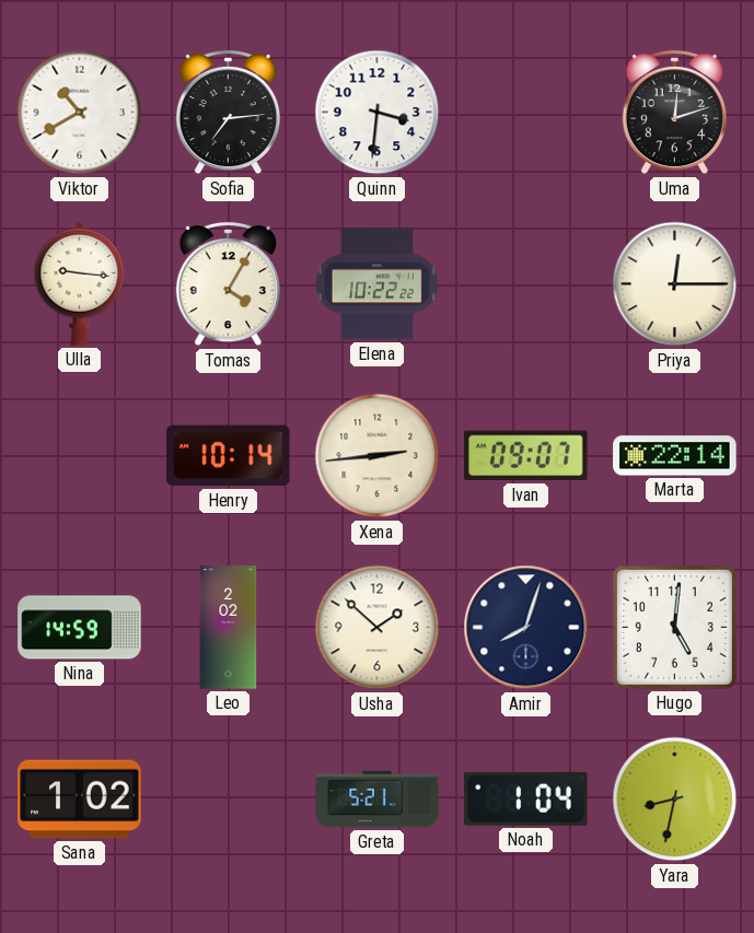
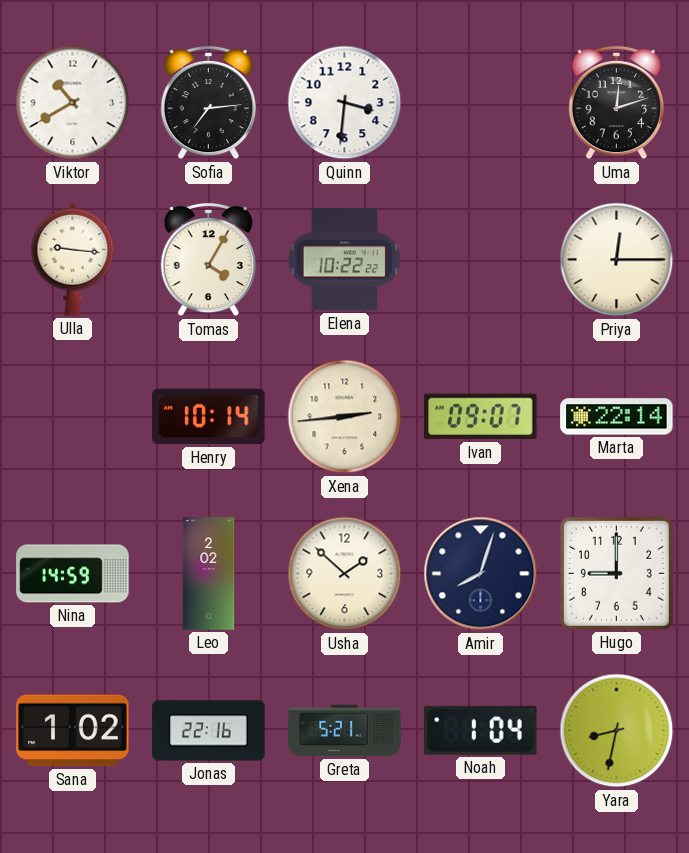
Hugo: 5:01 -> 9:00
Jonas: none -> 22:16
